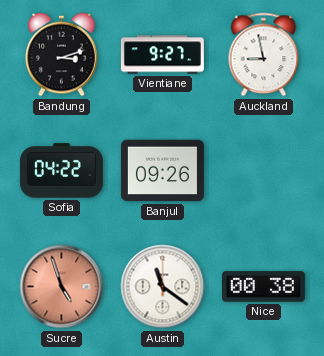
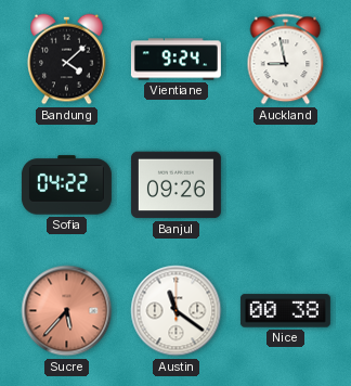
Bandung: 3:12 -> 4:08
Vientiane: 9:27 -> 9:24
Sucre: 4:57 -> 5:37
